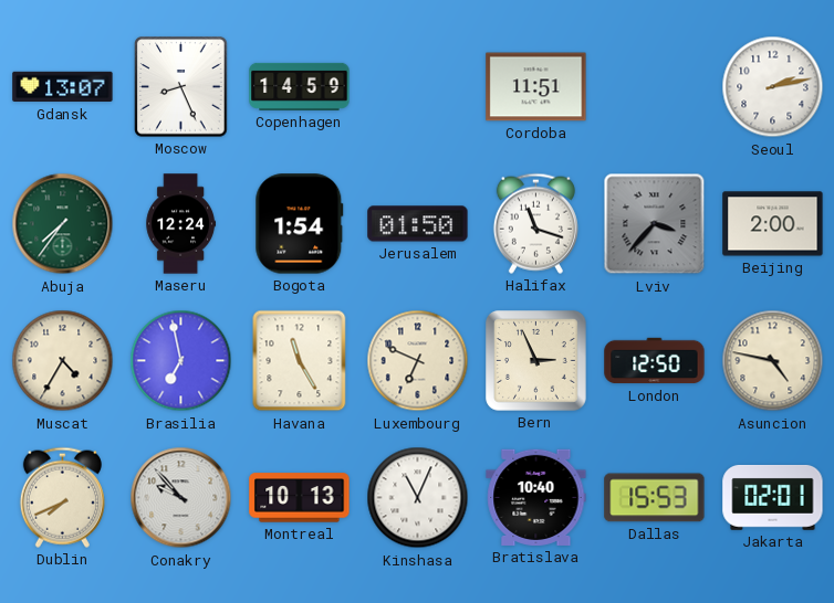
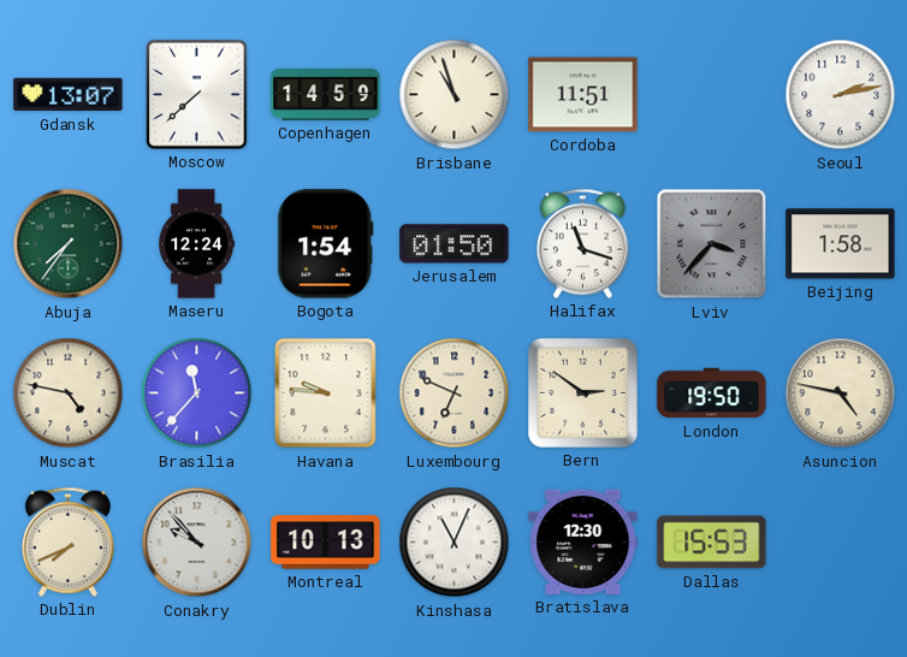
Moscow: 8:26 -> 7:38
Brisbane: none -> 10:57
Beijing: 2:00 -> 1:58
Muscat: 4:35 -> 4:47
Brasilia: 6:58 -> 11:37
Havana: 11:25 -> 9:46
Bern: 2:56 -> 2:51
London: 12:50 -> 19:50
Bratislava: 10:40 -> 12:30
Jakarta: 02:01 -> none
